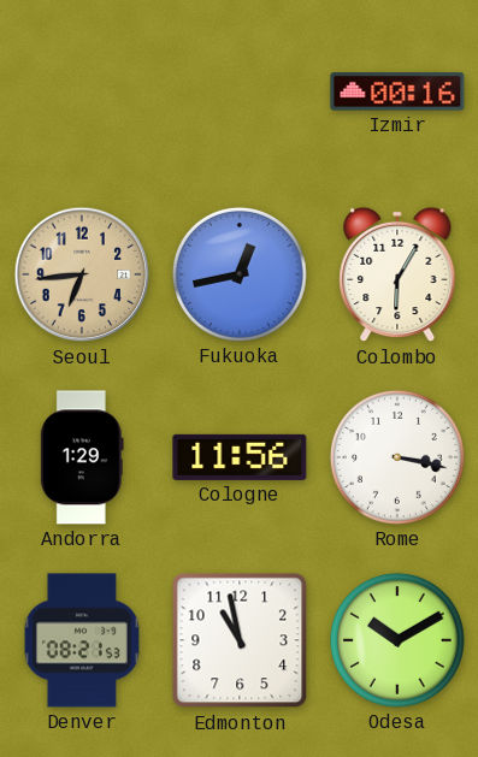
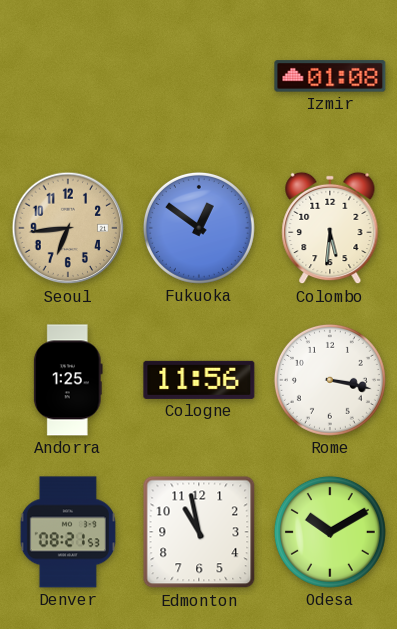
Izmir: 00:16 -> 01:08
Fukuoka: 12:43 -> 12:51
Colombo: 6:05 -> 5:31
Andorra: 1:29 -> 1:25
